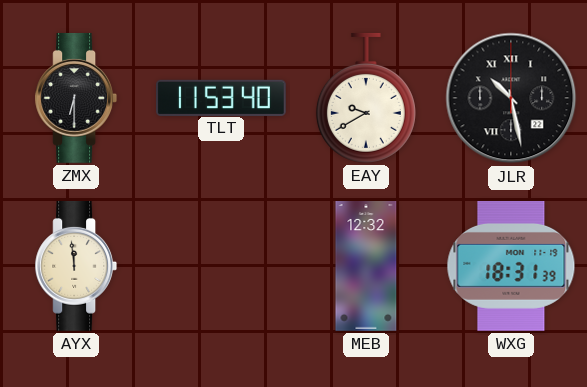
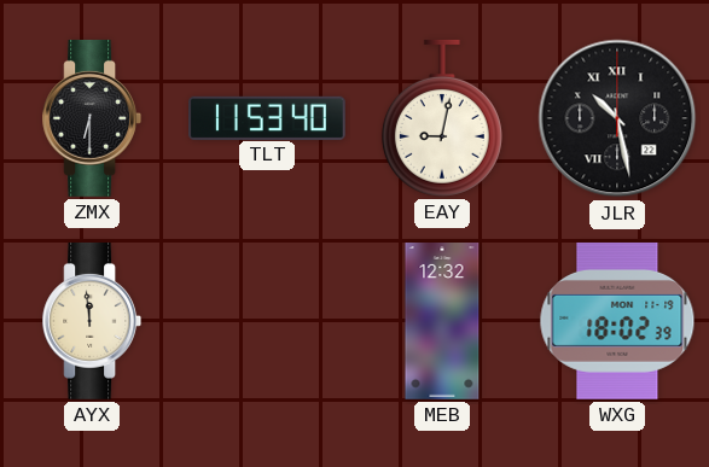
EAY: 9:40 -> 9:02
WXG: 18:31 -> 18:02
